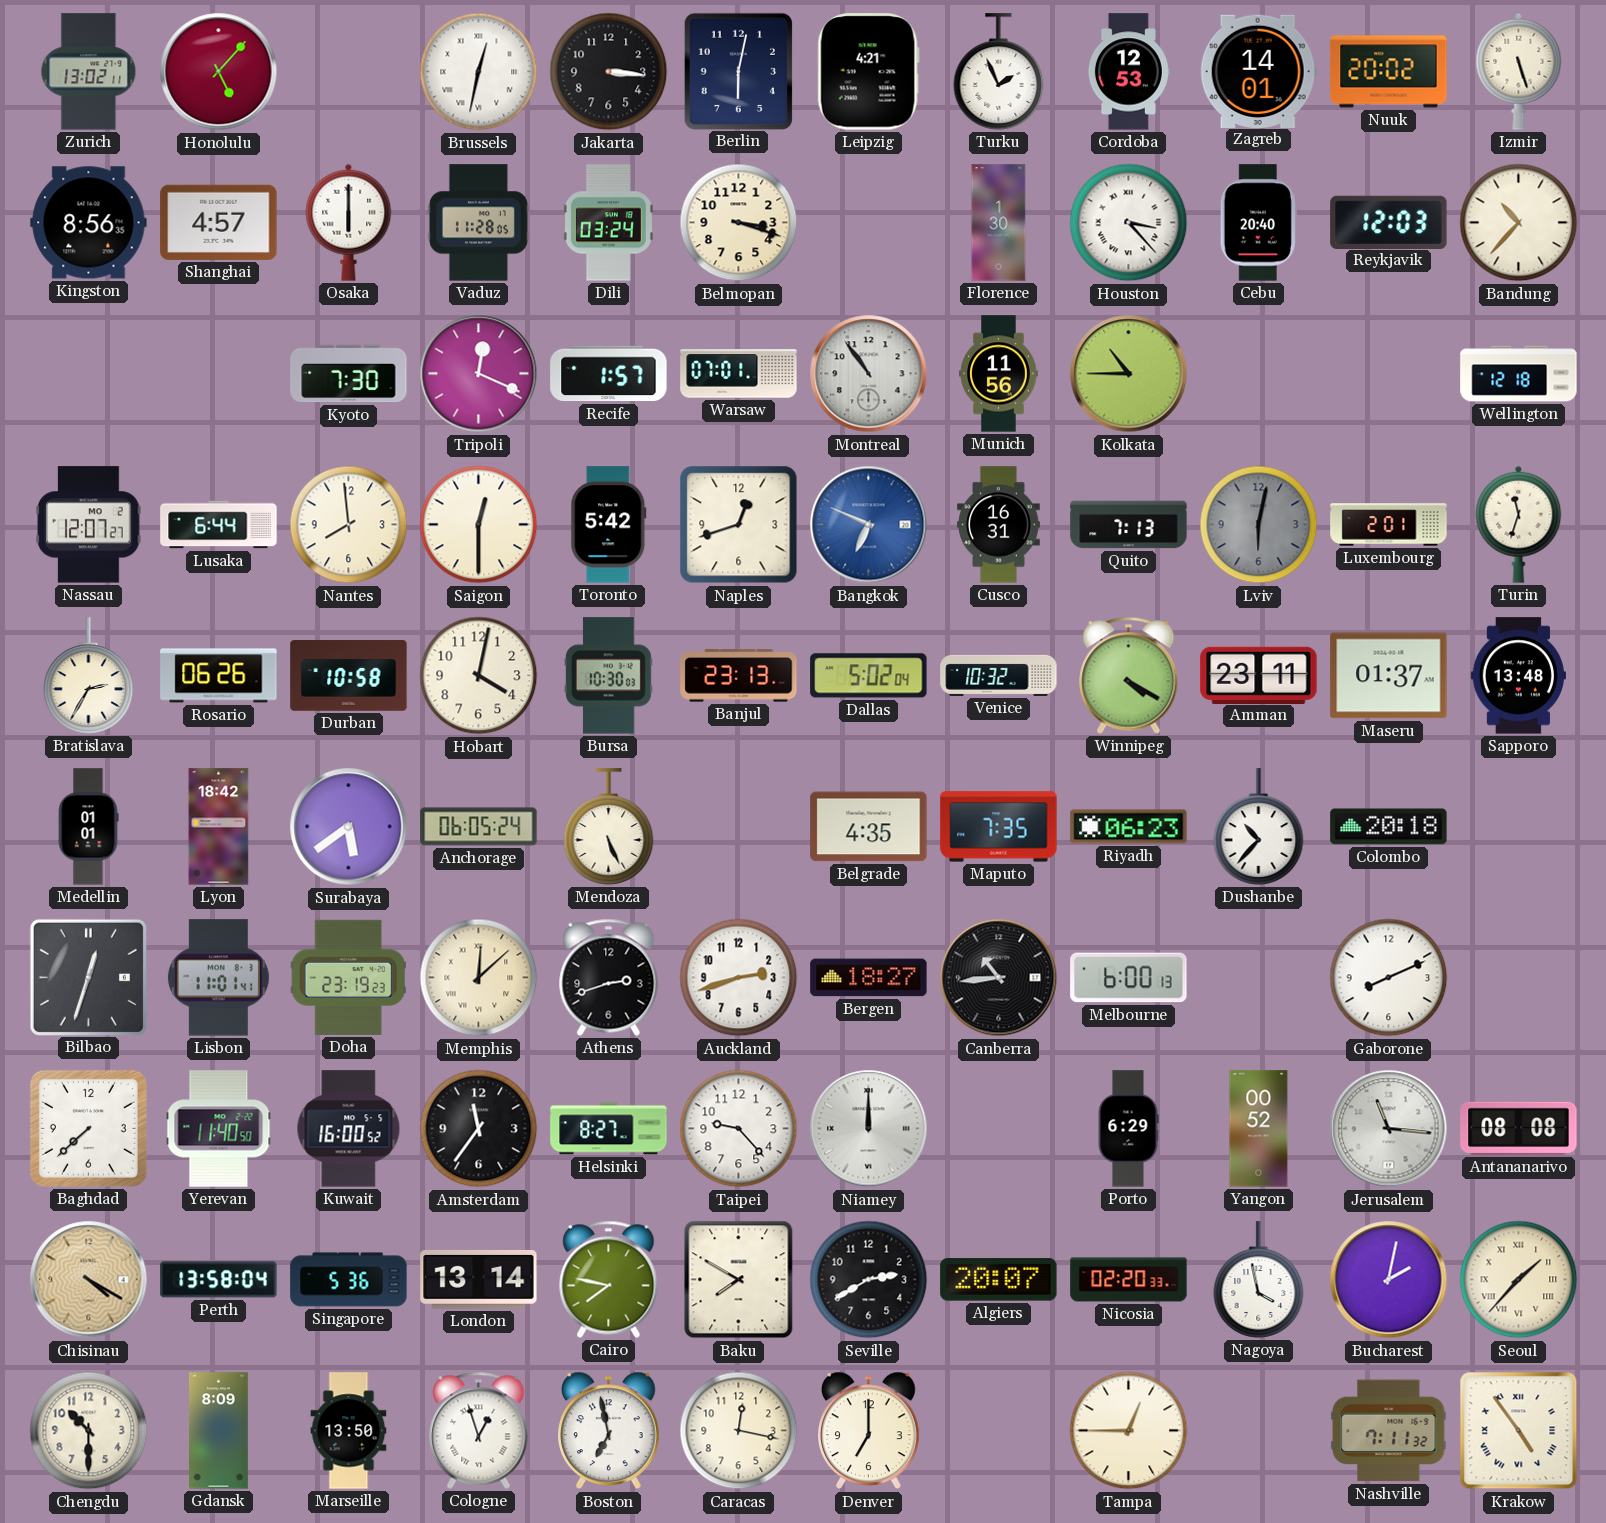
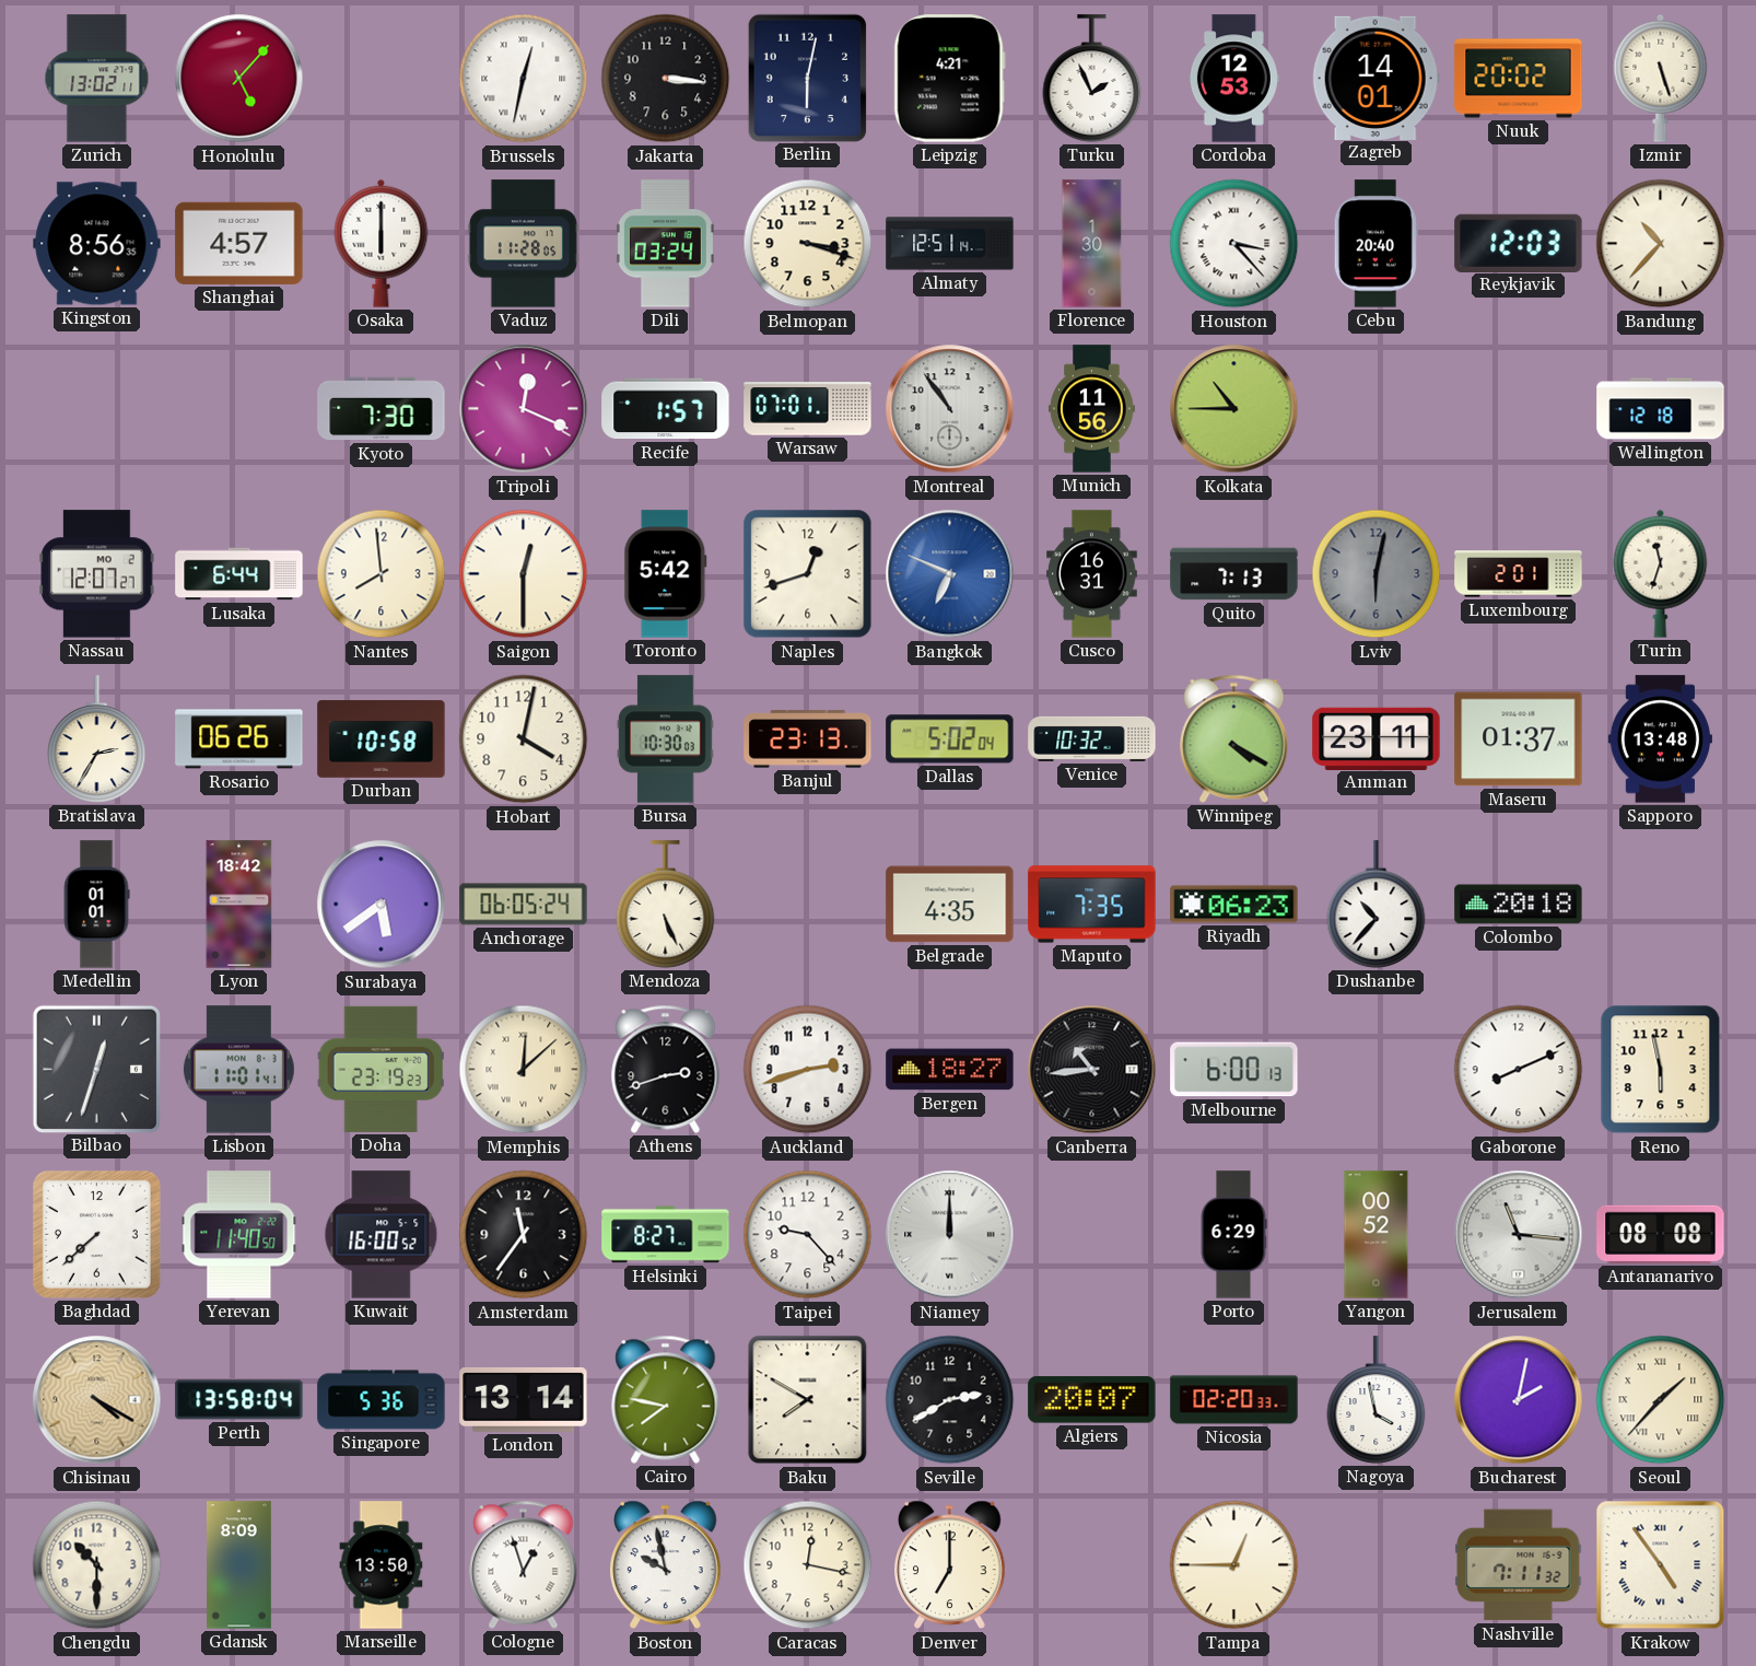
Almaty: none -> 12:51
Reno: none -> 5:58
Boston: 6:58 -> 9:58
